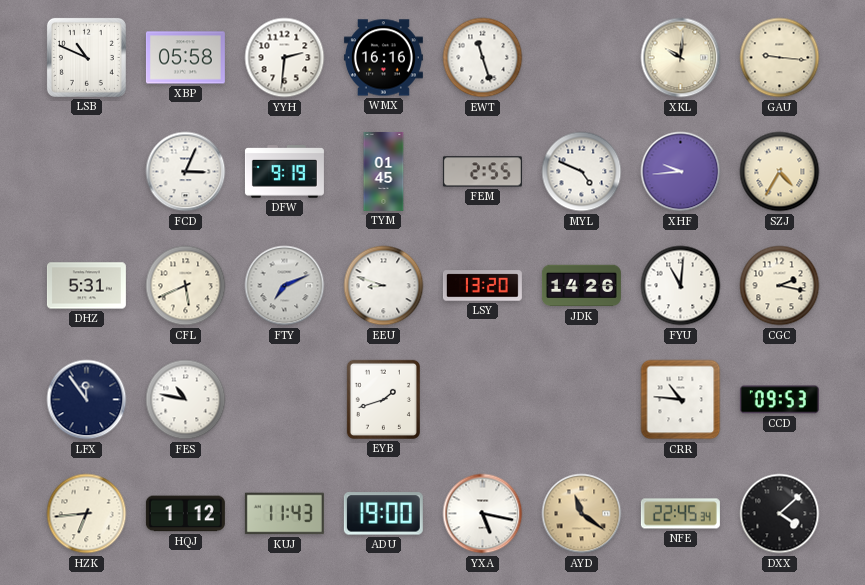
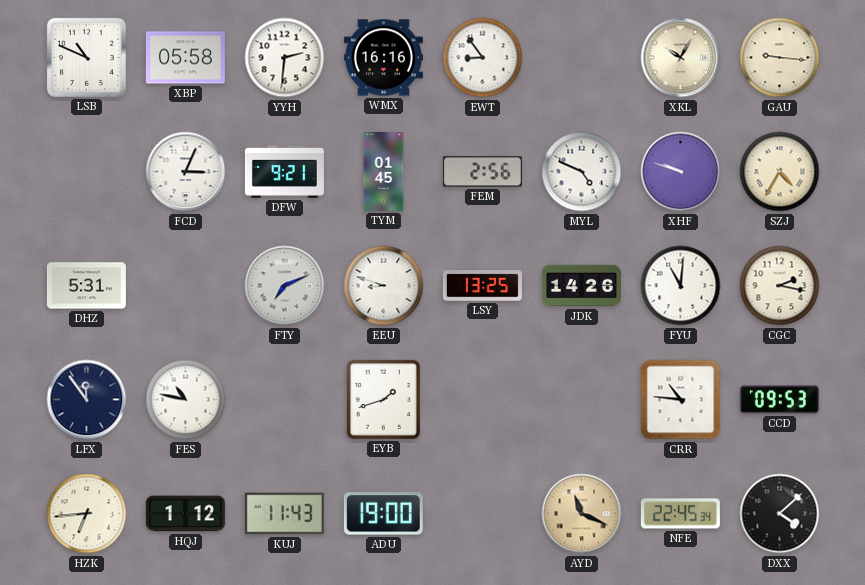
EWT: 11:27 -> 8:54
XKL: 10:01 -> 10:05
DFW: 9:19 -> 9:21
FEM: 2:55 -> 2:56
XHF: 9:44 -> 9:48
CFL: 5:41 -> none
LSY: 13:20 -> 13:25
YXA: 5:17 -> none
AYD: 11:21 -> 11:19
